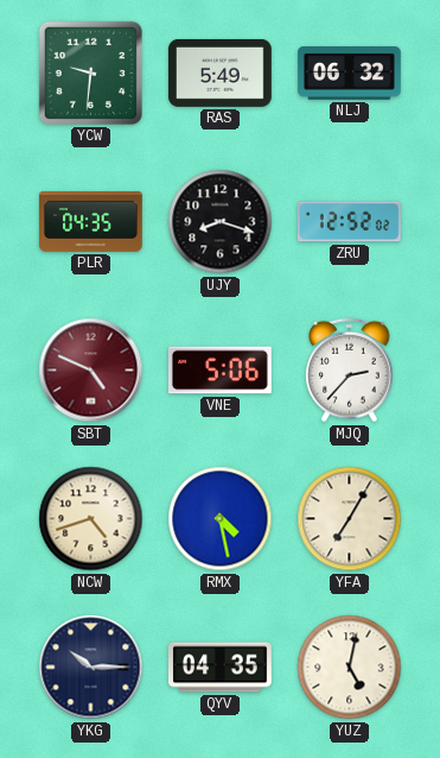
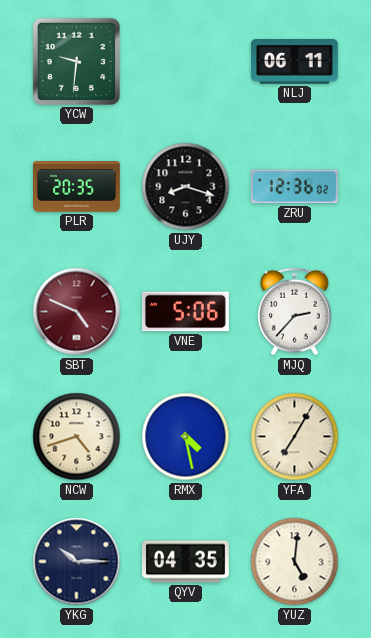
RAS: 5:49 -> none
NLJ: 06:32 -> 06:11
PLR: 04:35 -> 20:35
ZRU: 12:52 -> 12:36
YUZ: 5:02 -> 5:01
